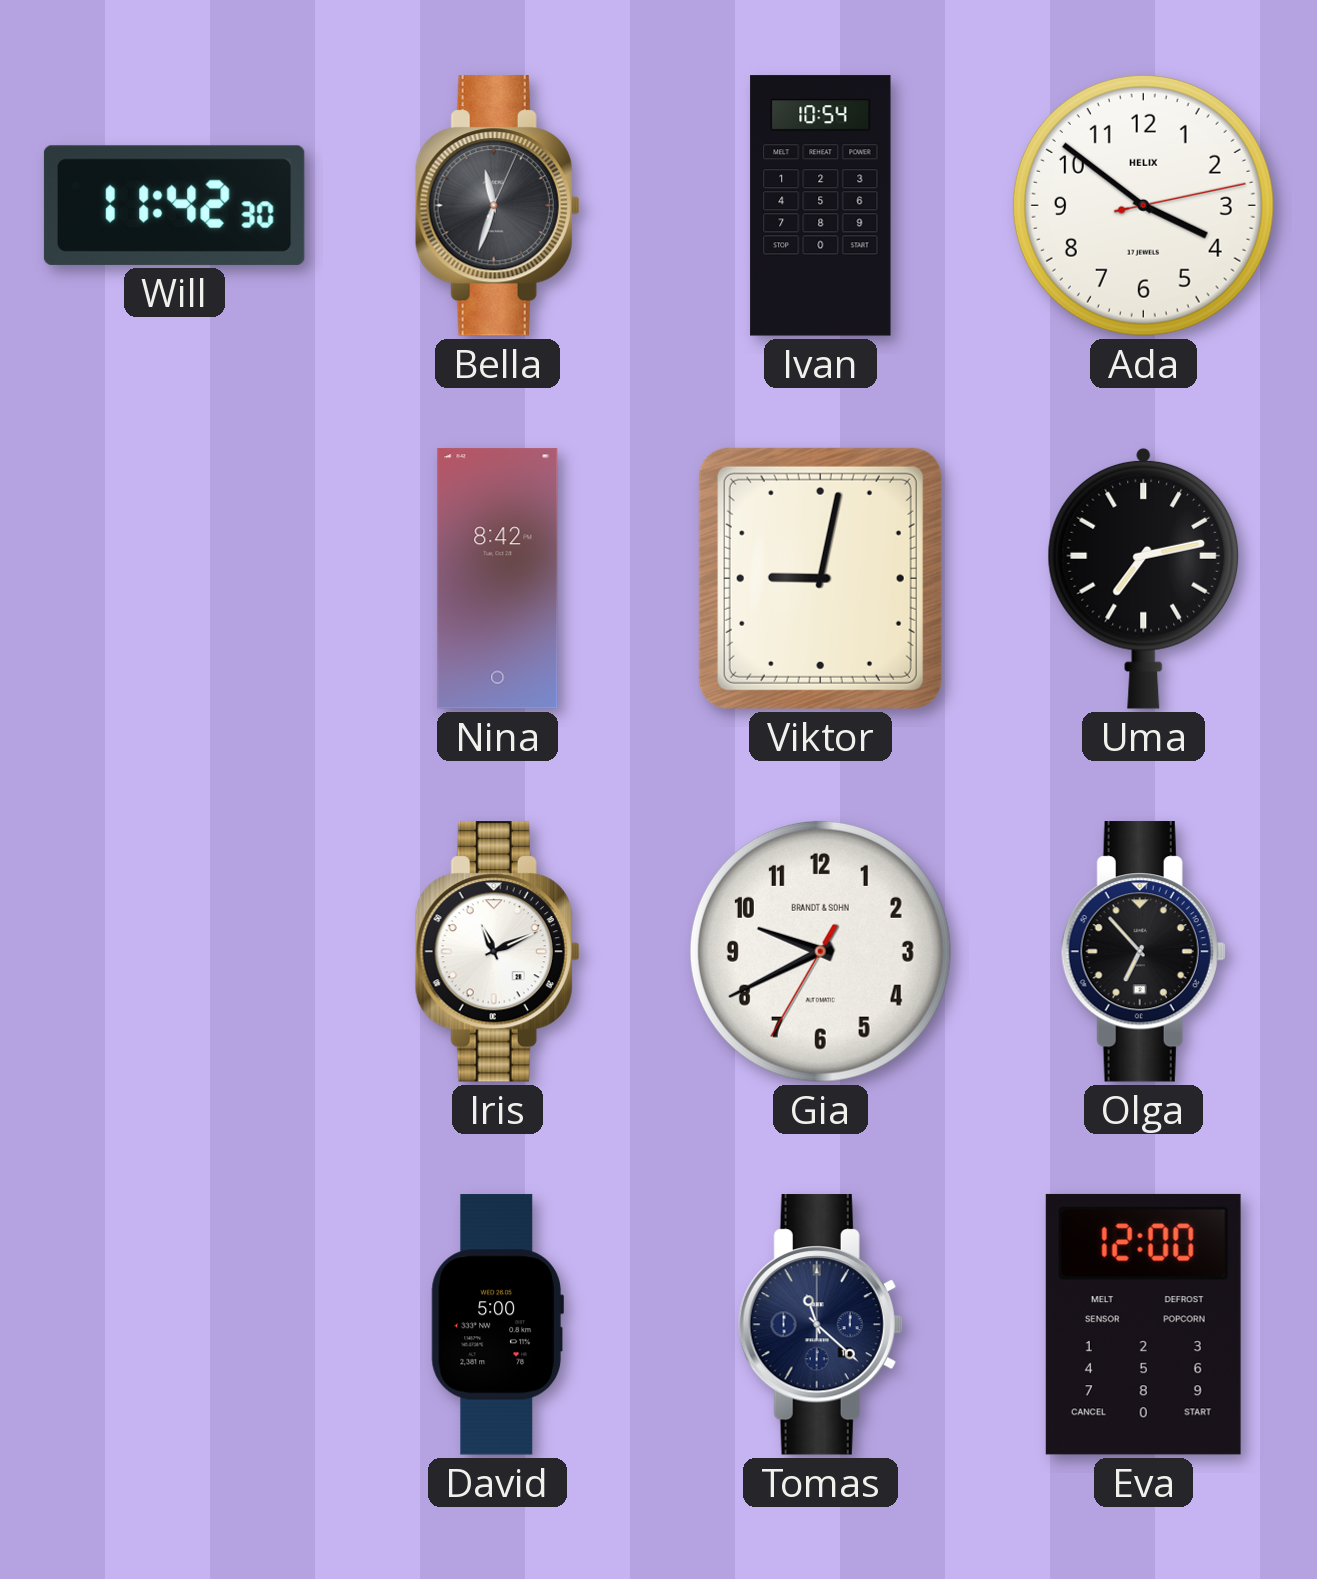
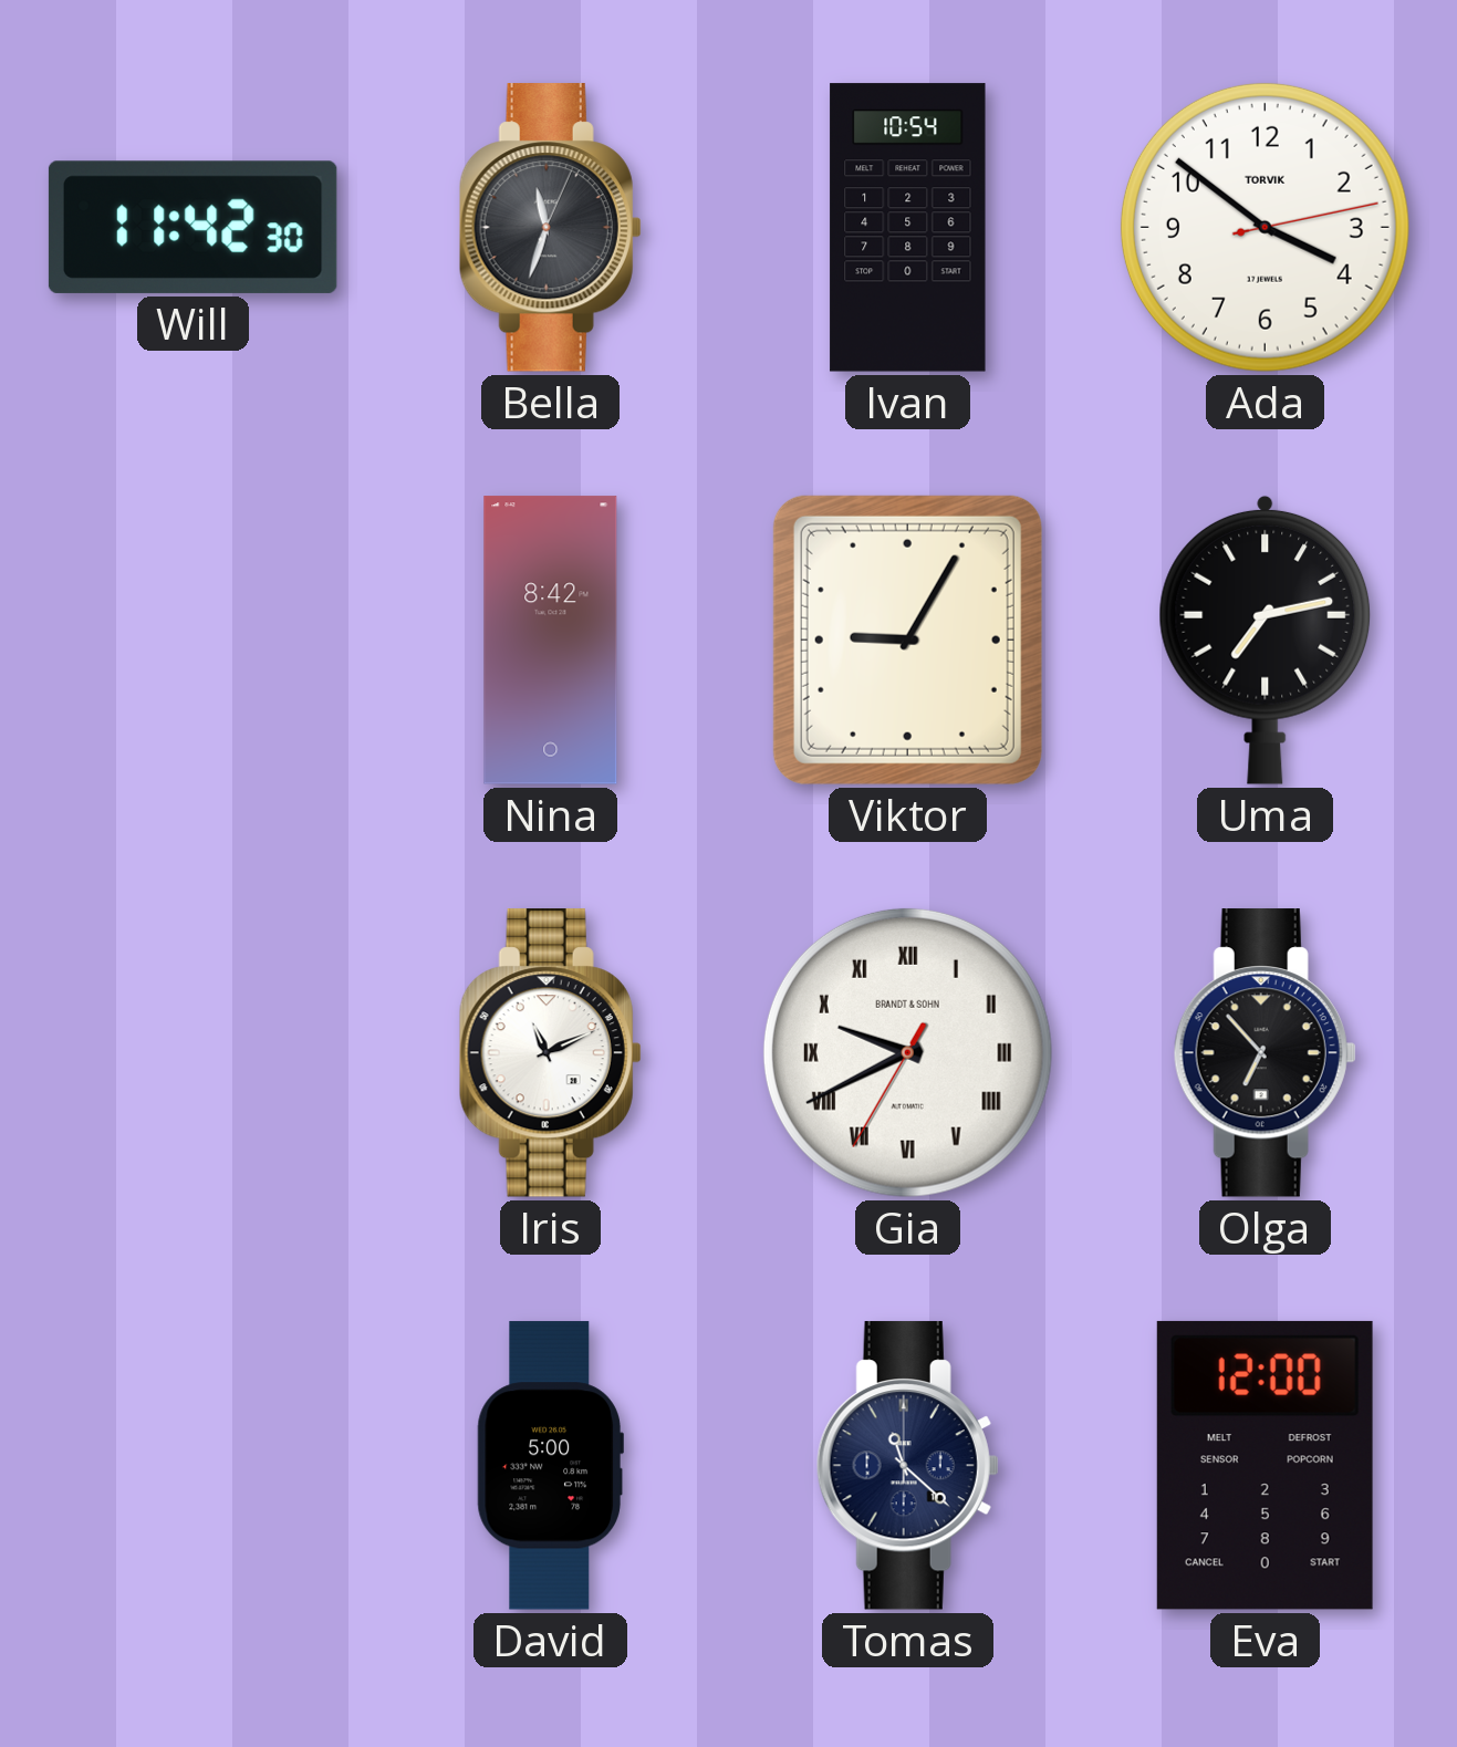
Ada brand: HELIX -> TORVIK
Viktor: 9:02 -> 9:05
Gia numerals: Arabic -> Roman
